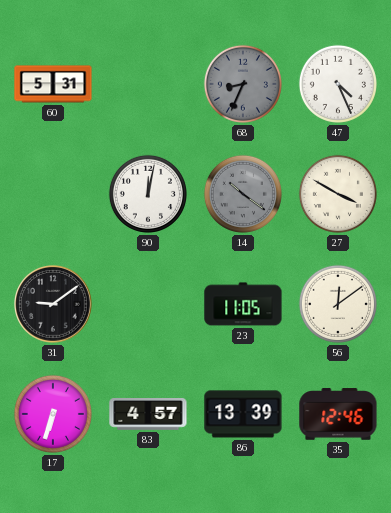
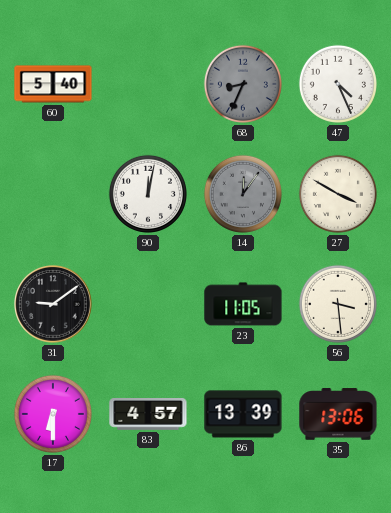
60: 5:31 -> 5:40
14: 10:21 -> 12:06
56: 12:09 -> 3:29
17: 6:33 -> 6:30
35: 12:46 -> 13:06
